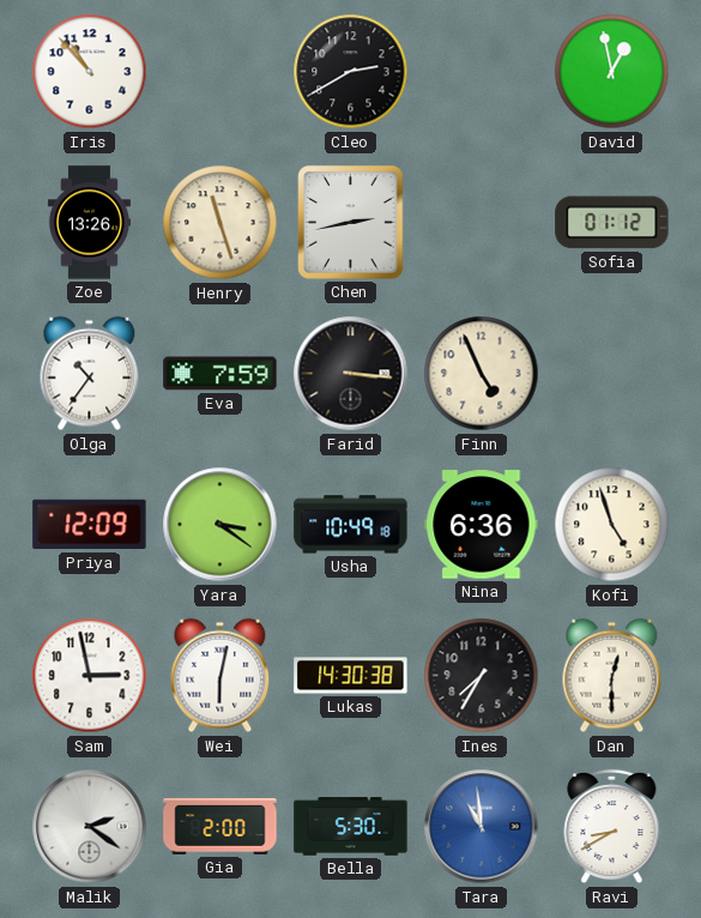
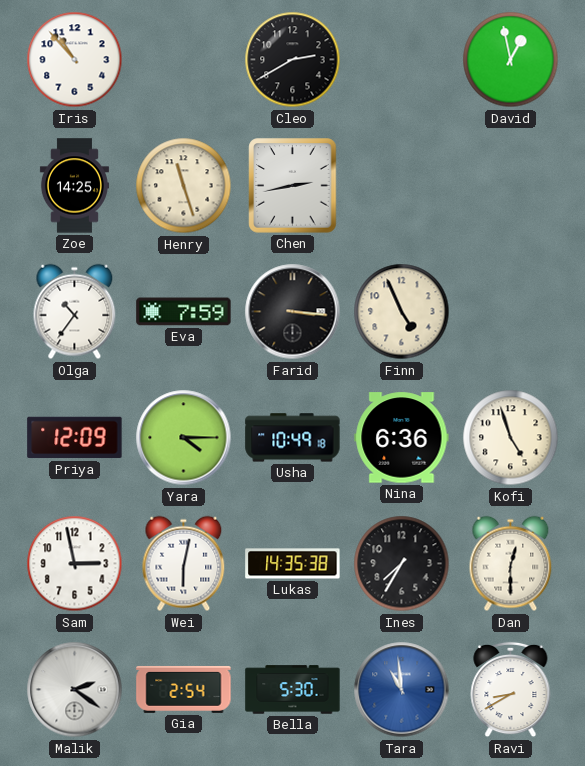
Zoe: 13:26 -> 14:25
Sofia: 01:12 -> none
Yara: 3:21 -> 4:15
Lukas: 14:30 -> 14:35
Gia: 2:00 -> 2:54
